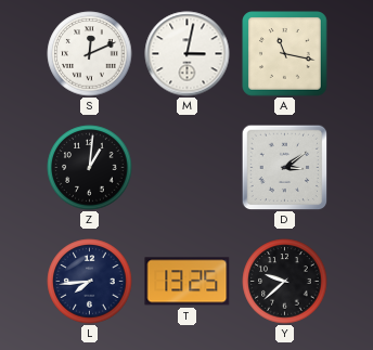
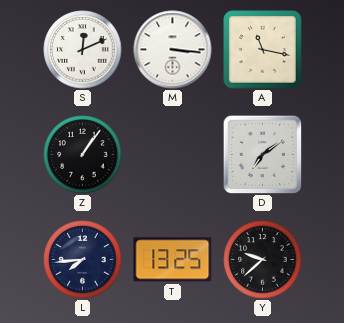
M: 3:02 -> 3:16
Z: 1:01 -> 1:06
D: 3:09 -> 7:09
